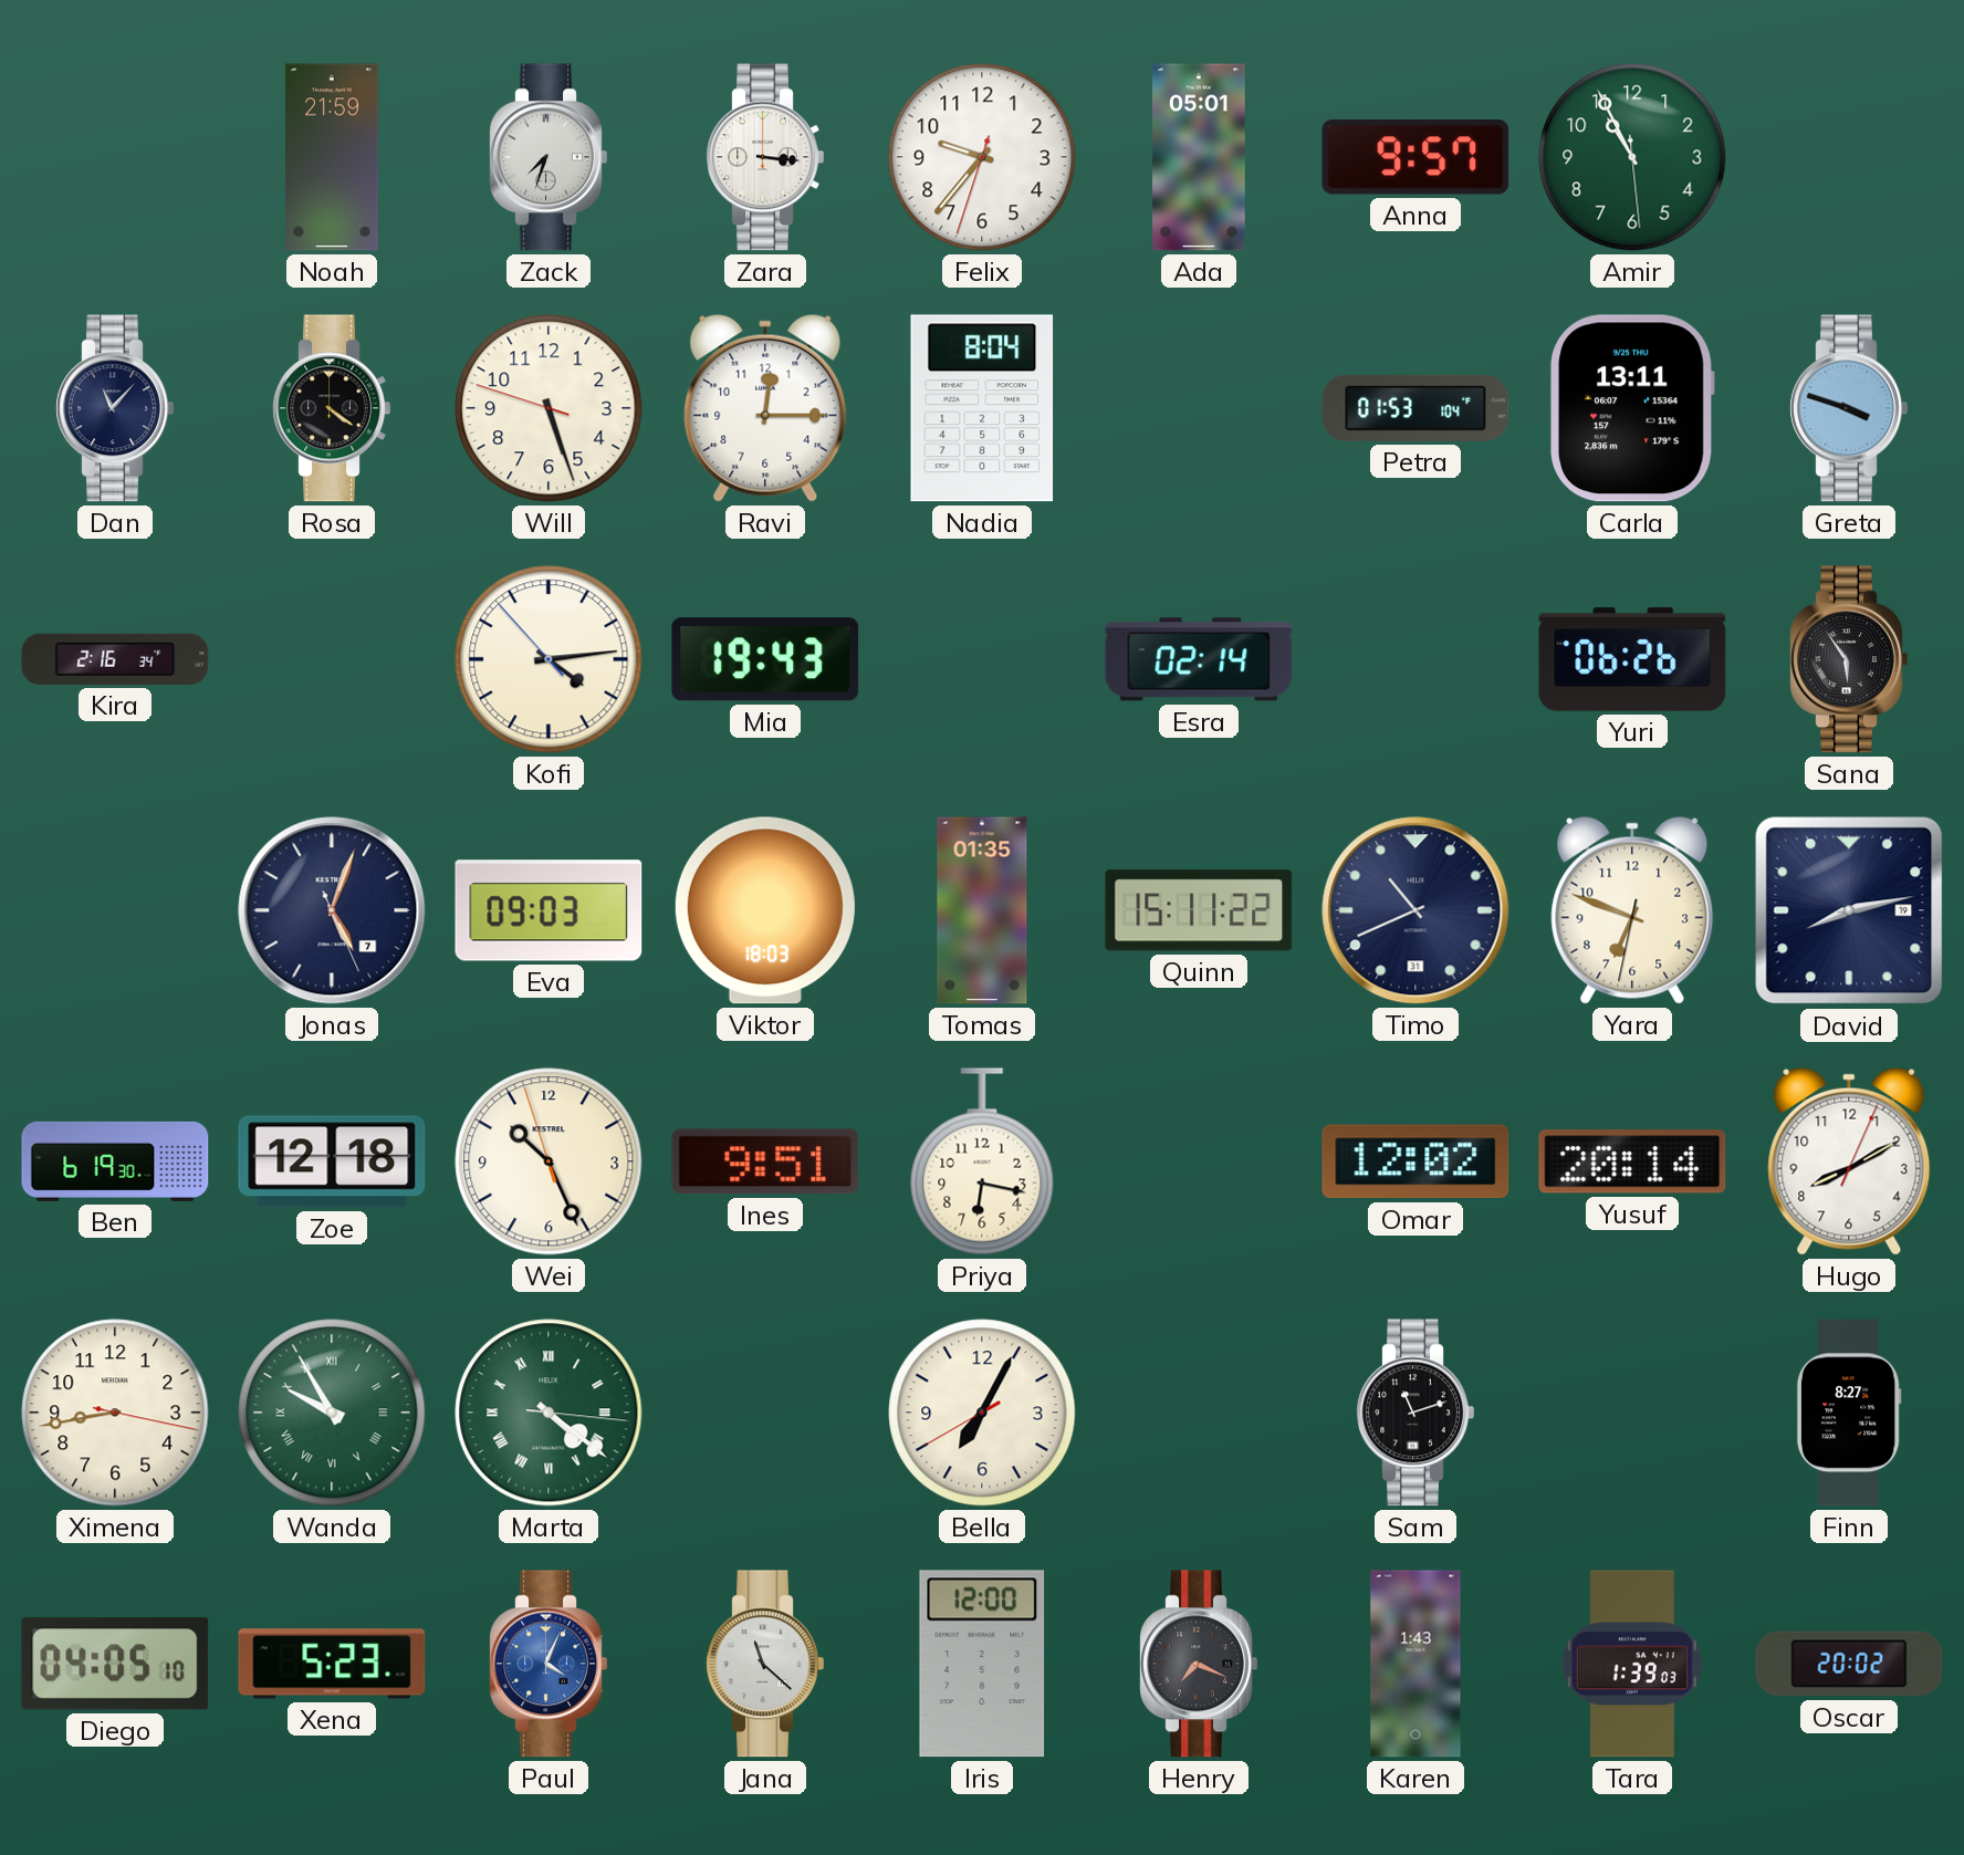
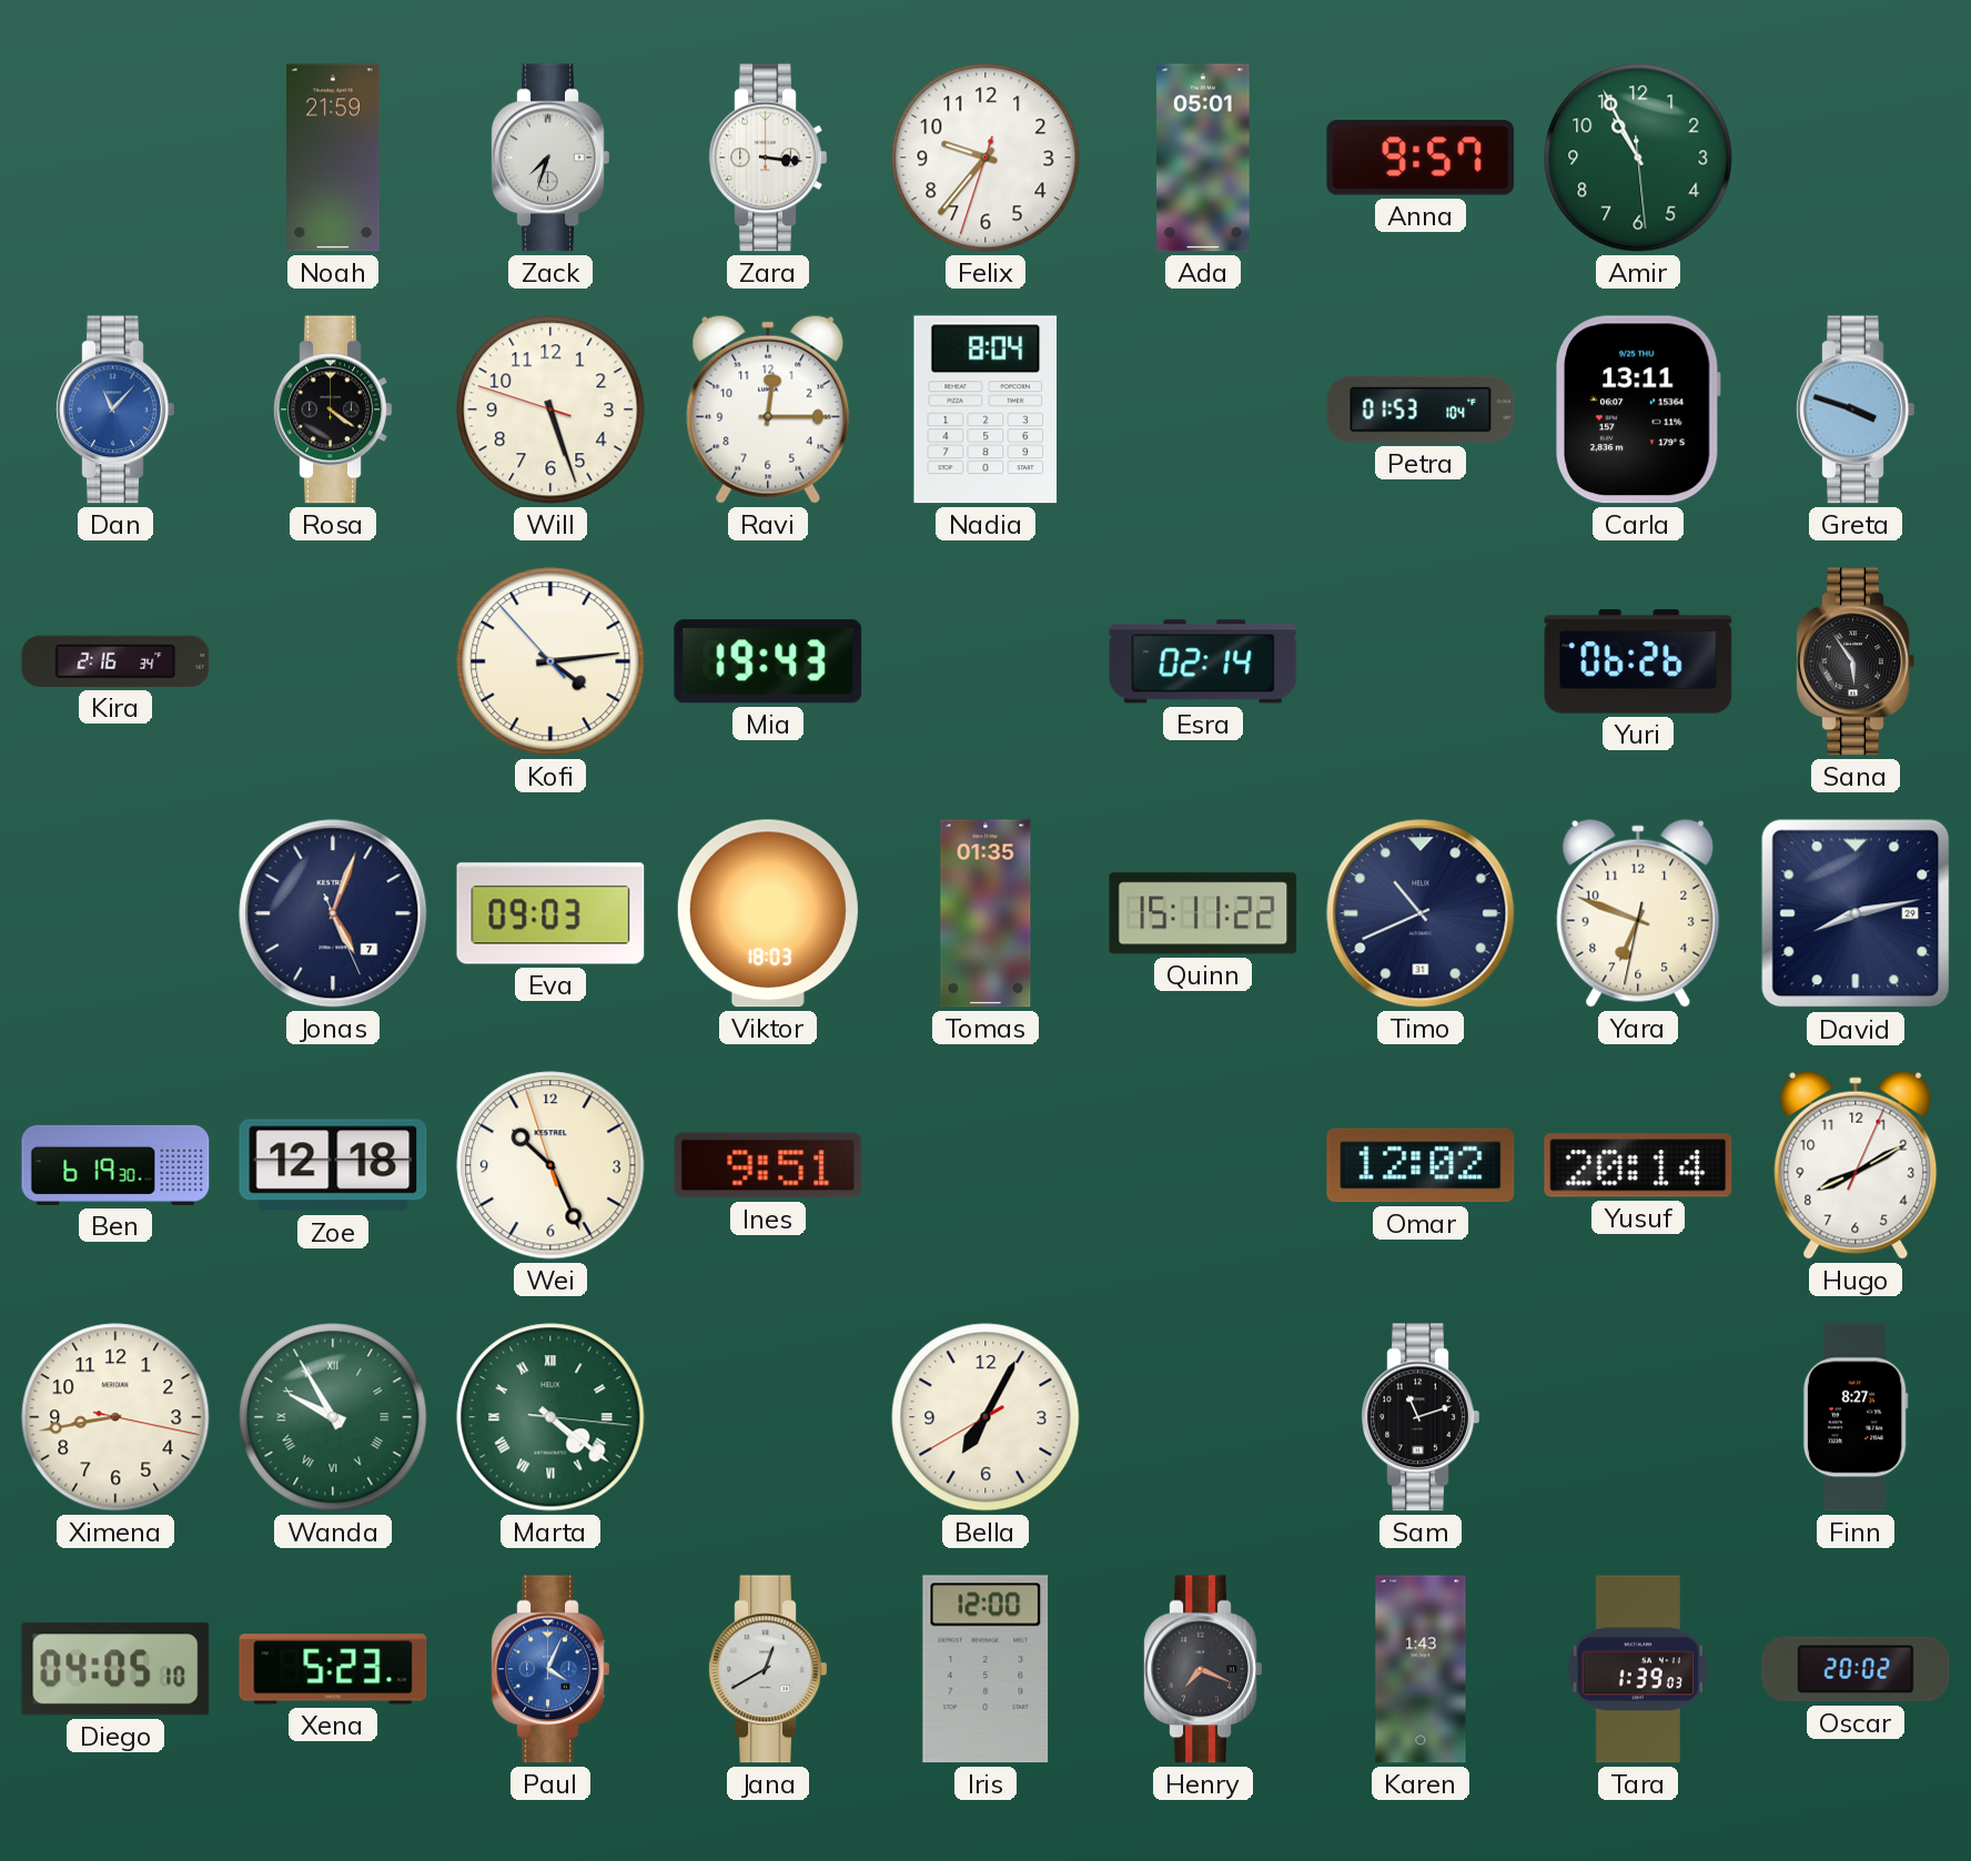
Dan dial: navy -> blue
David date: 19 -> 29
Priya: 6:17 -> none
Jana: 11:22 -> 12:40
